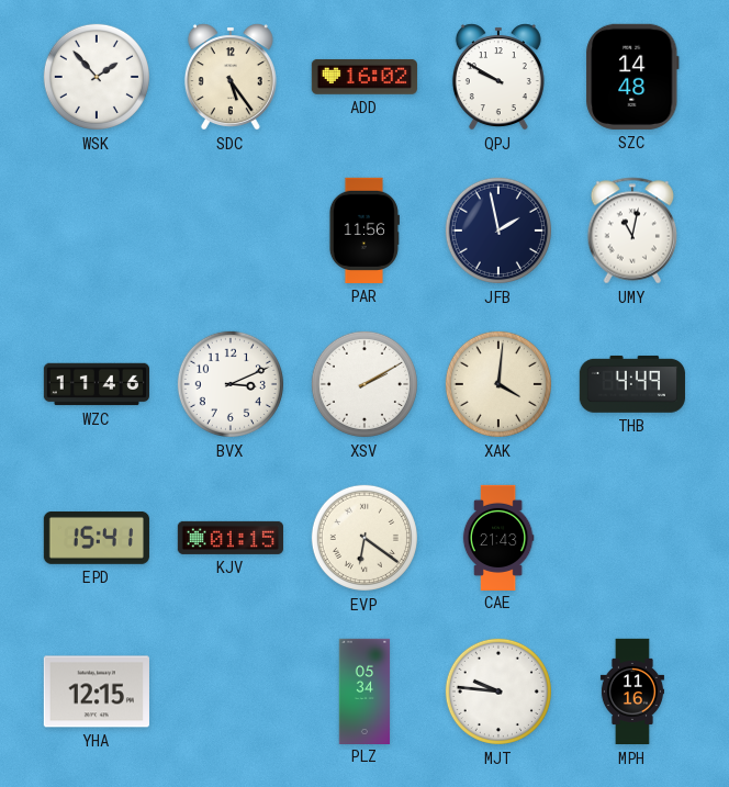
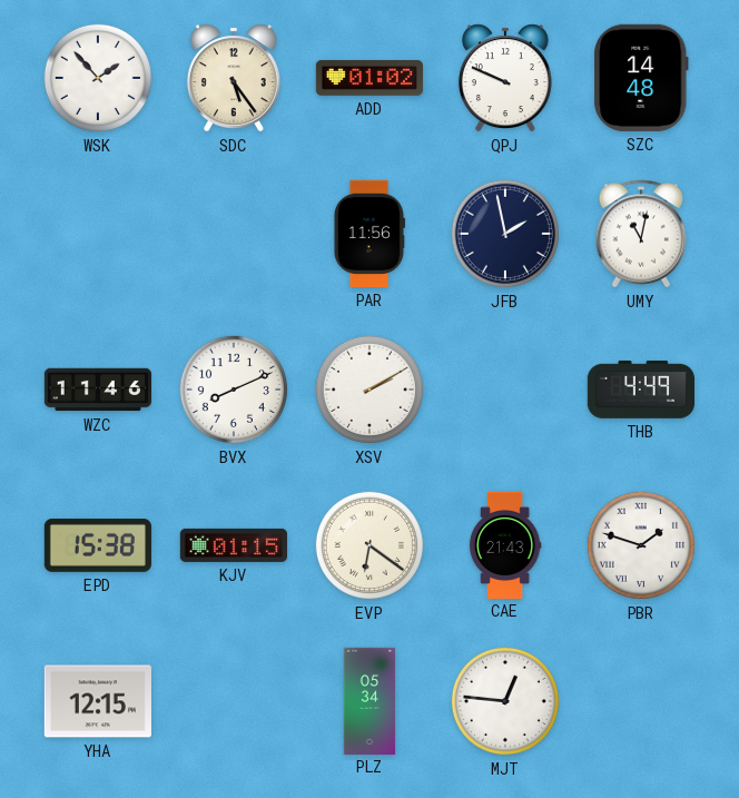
ADD: 16:02 -> 01:02
QPJ: 9:50 -> 9:49
BVX: 3:11 -> 8:11
XAK: 4:01 -> none
EPD: 15:41 -> 15:38
PBR: none -> 1:48
MJT: 9:46 -> 12:46
MPH: 11:16 -> none
